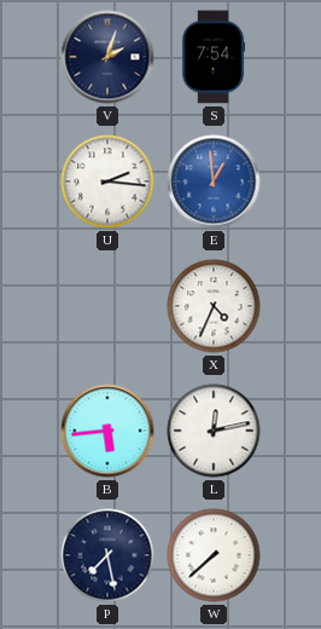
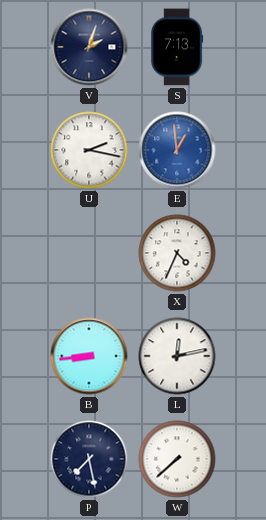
S: 7:54 -> 7:13
U: 2:16 -> 2:17
B: 5:44 -> 8:44
